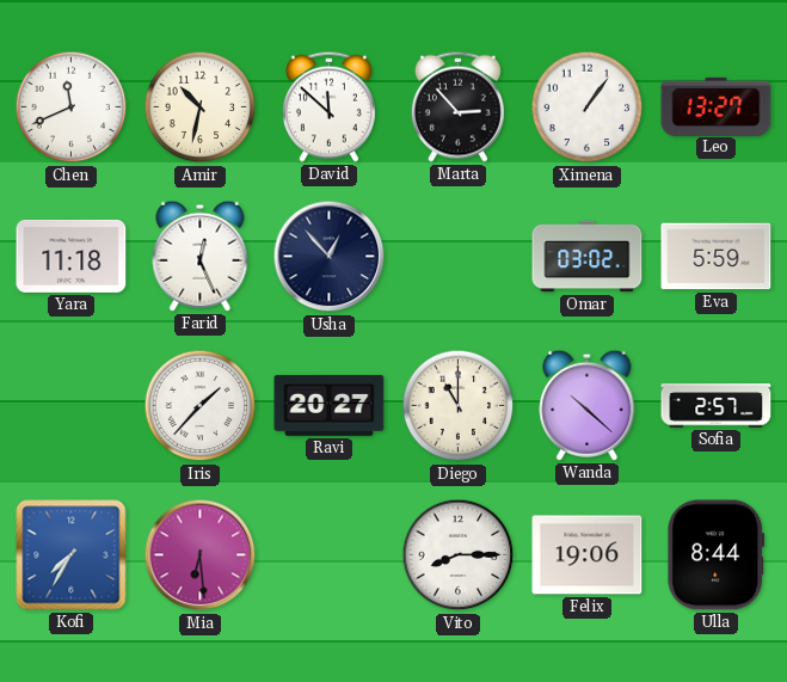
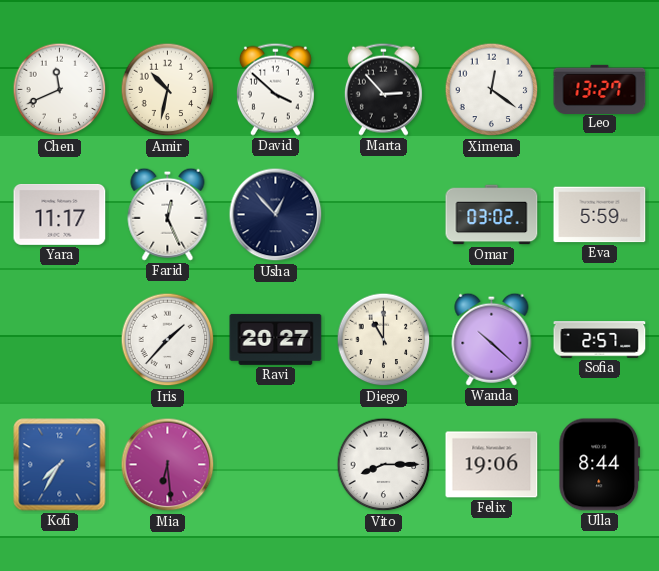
David: 11:52 -> 3:52
Ximena: 1:06 -> 12:21
Yara: 11:18 -> 11:17
